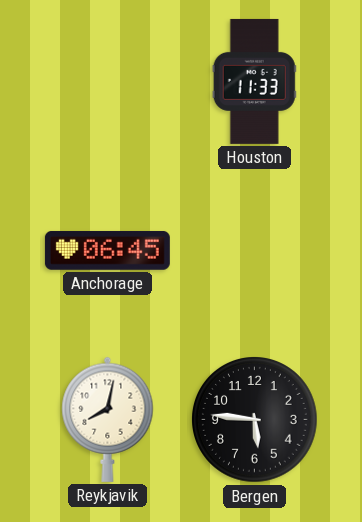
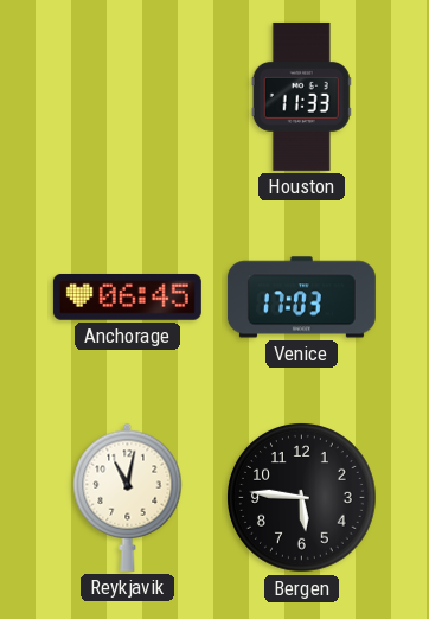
Venice: none -> 17:03
Reykjavik: 8:02 -> 11:02
